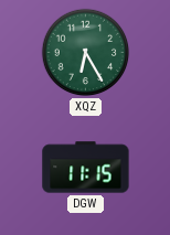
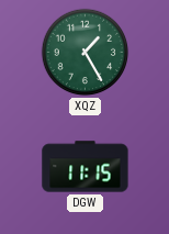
XQZ: 6:25 -> 1:25
